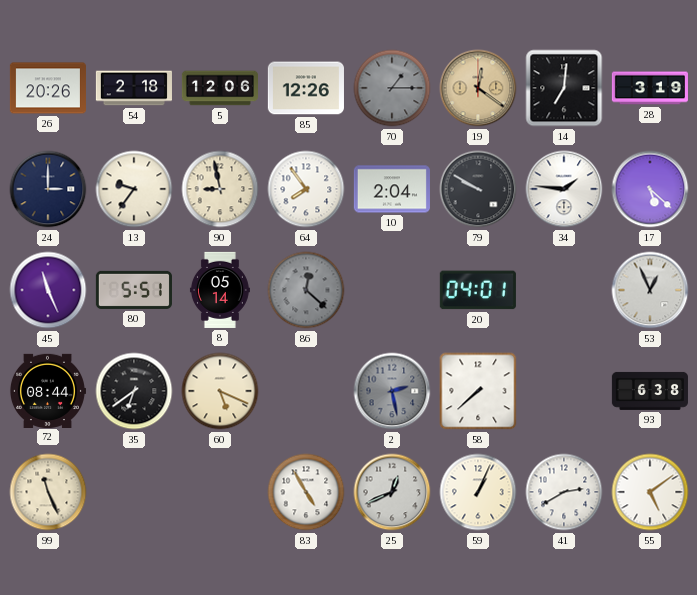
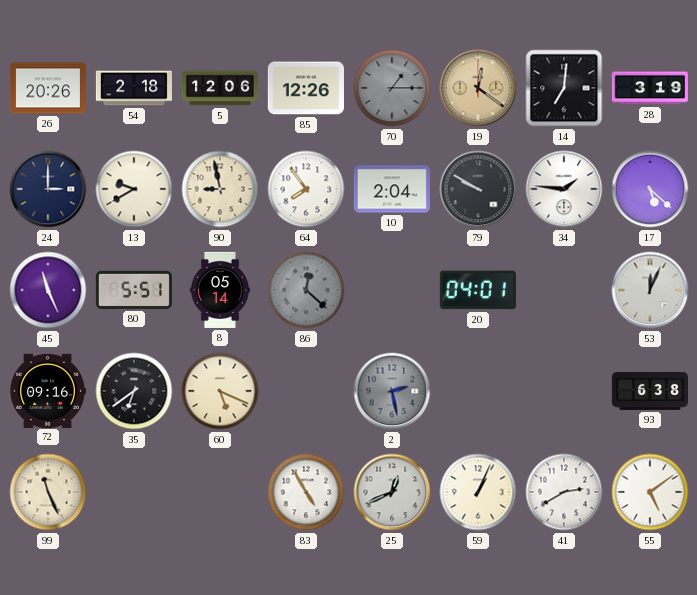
13: 9:36 -> 9:40
53: 12:56 -> 12:04
72: 08:44 -> 09:16
58: 7:38 -> none
